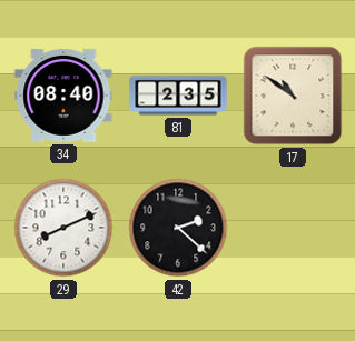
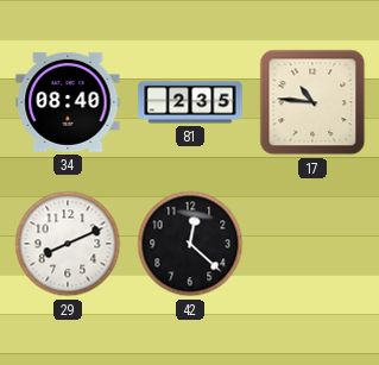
17: 10:51 -> 10:46
42: 2:22 -> 12:22
